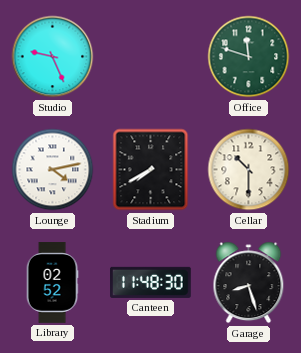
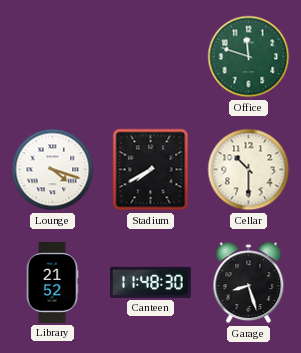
Studio: 9:26 -> none
Lounge: 4:13 -> 4:18
Library: 02:52 -> 21:52
